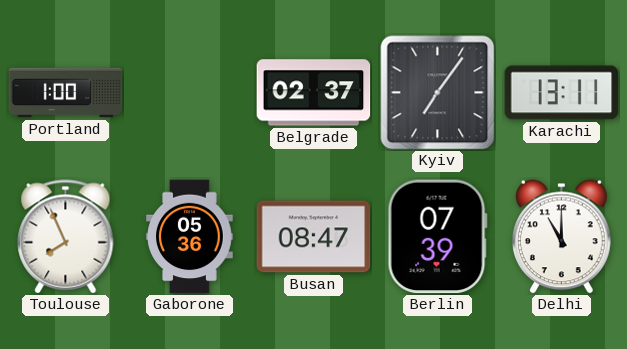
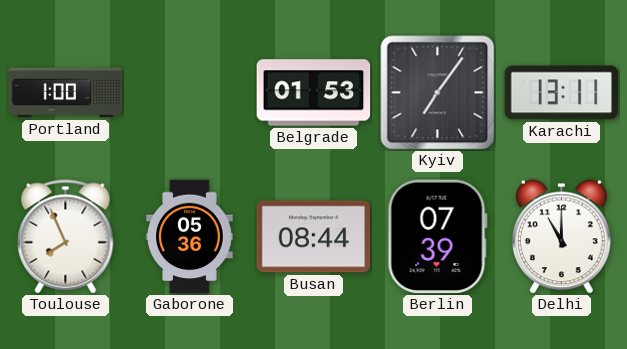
Belgrade: 02:37 -> 01:53
Busan: 08:47 -> 08:44
